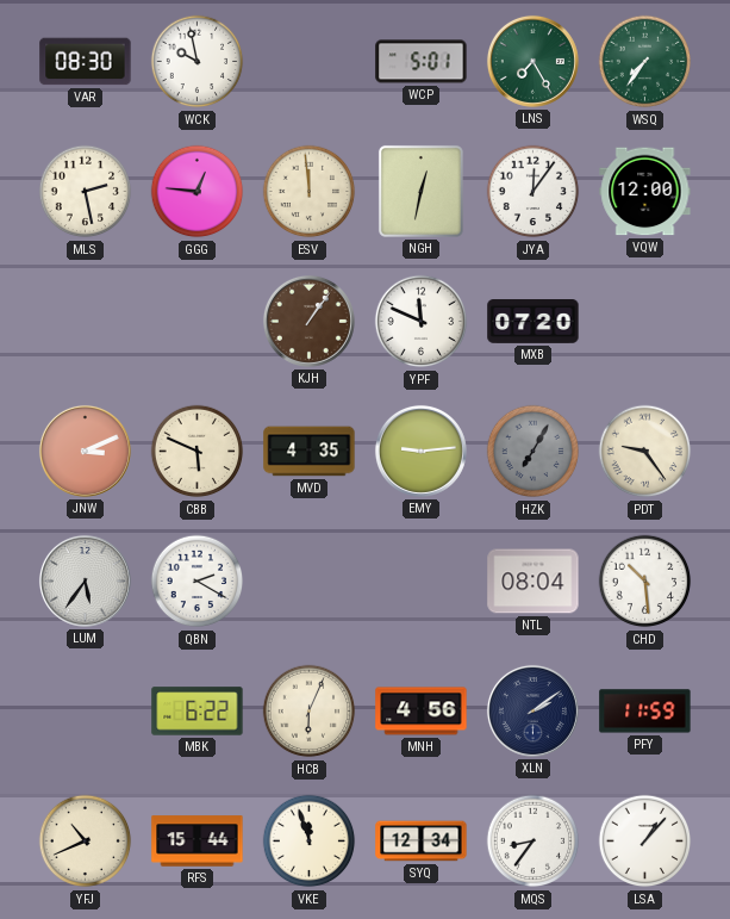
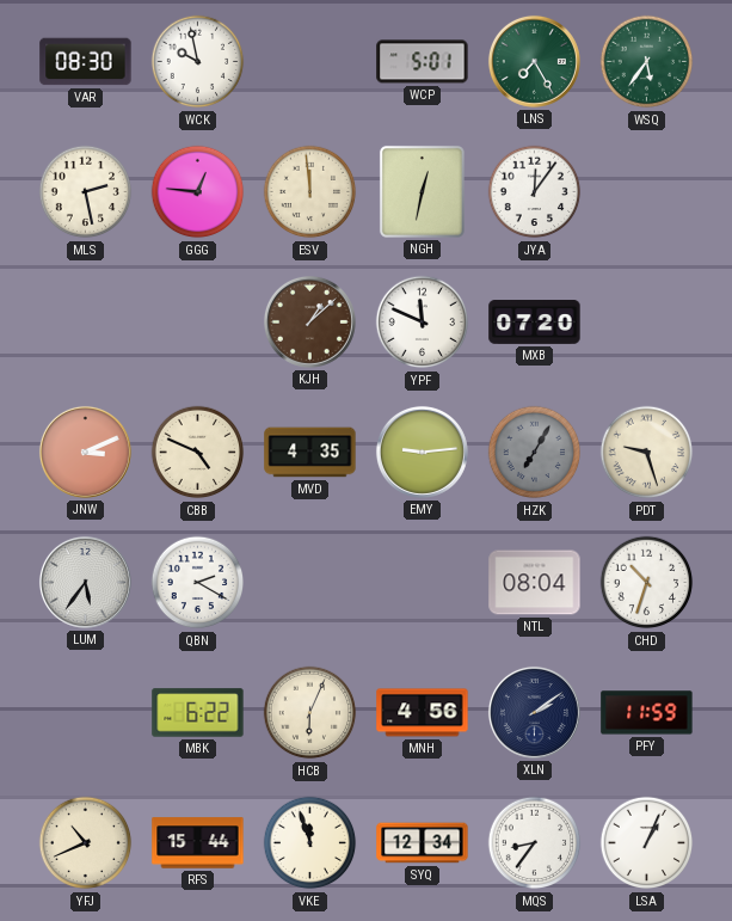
WSQ: 7:36 -> 5:36
VQW: 12:00 -> none
KJH: 1:06 -> 1:08
CBB: 5:49 -> 4:49
PDT: 9:24 -> 9:27
CHD: 10:29 -> 10:33
LSA: 1:07 -> 1:04
